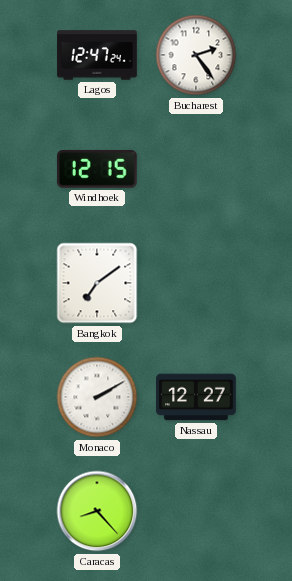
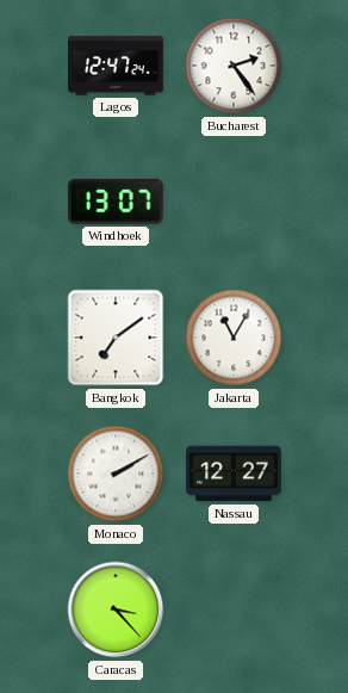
Windhoek: 12:15 -> 13:07
Jakarta: none -> 11:05
Caracas: 8:23 -> 3:23
